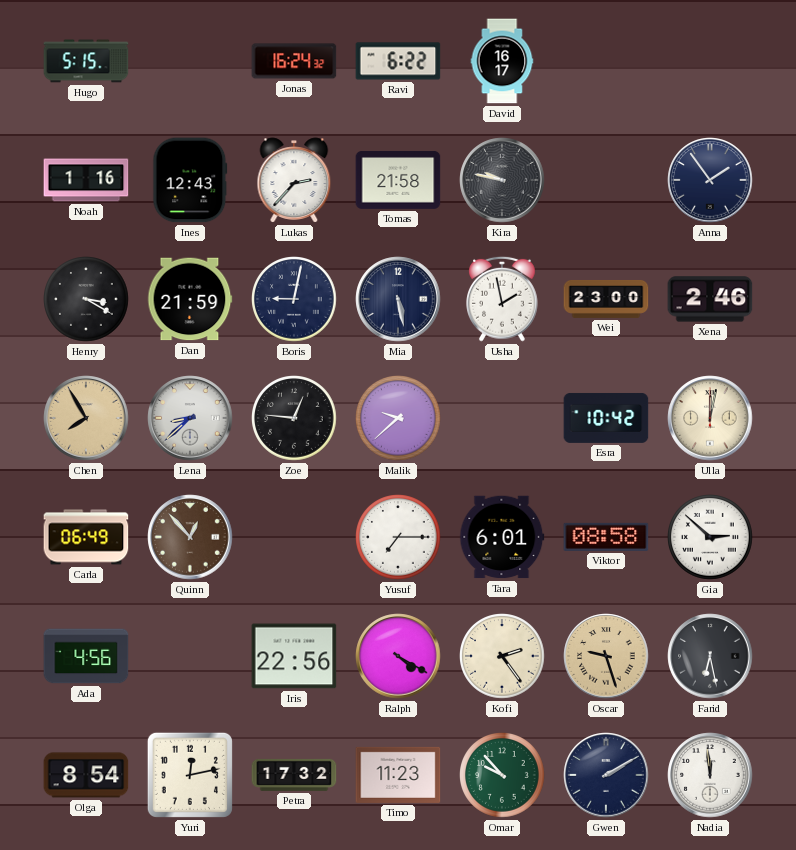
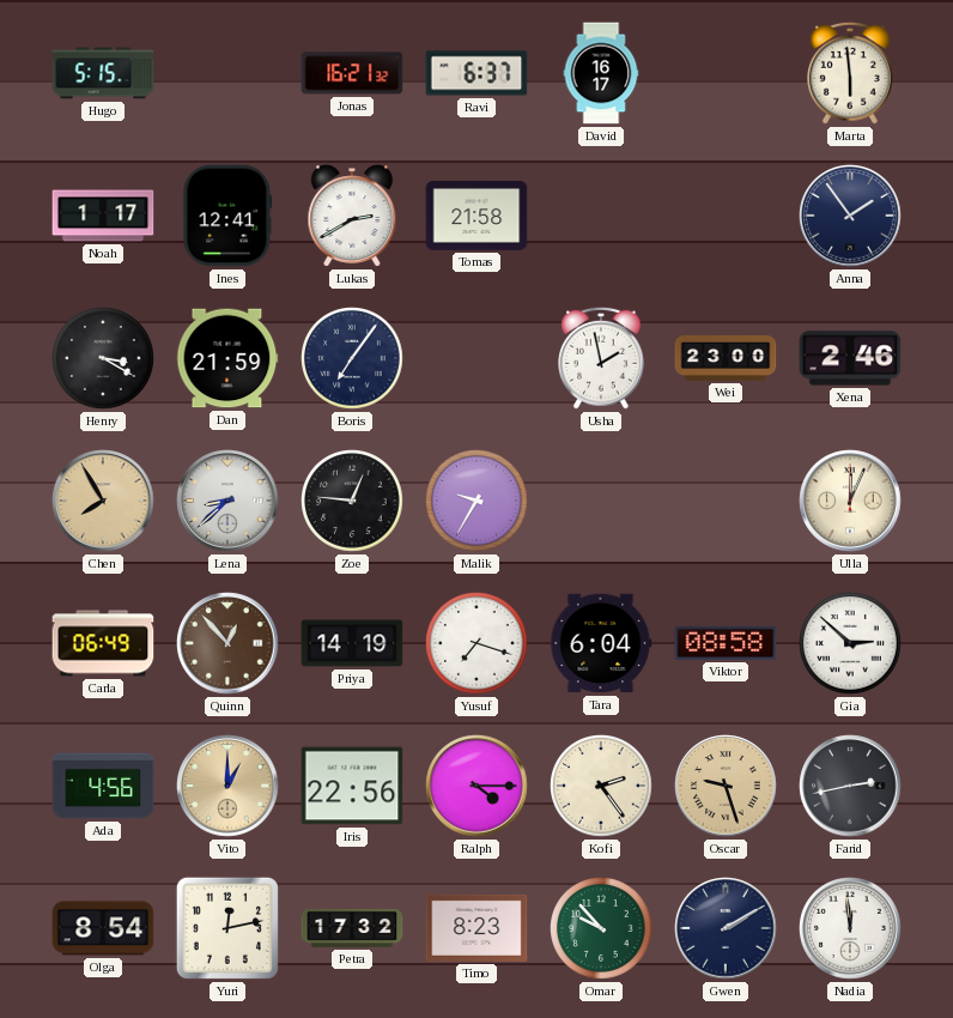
Jonas: 16:24 -> 16:21
Ravi: 6:22 -> 6:37
Marta: none -> 5:59
Noah: 1:16 -> 1:17
Ines: 12:43 -> 12:41
Lukas: 2:37 -> 2:40
Kira: 9:47 -> none
Boris: 9:02 -> 7:06
Mia: 5:28 -> none
Malik: 9:38 -> 9:35
Esra: 10:42 -> none
Ulla: 12:02 -> 12:04
Priya: none -> 14:19
Yusuf: 7:15 -> 7:18
Tara: 6:01 -> 6:04
Vito: none -> 1:00
Ralph: 4:20 -> 4:15
Farid: 6:28 -> 2:43
Timo: 11:23 -> 8:23
